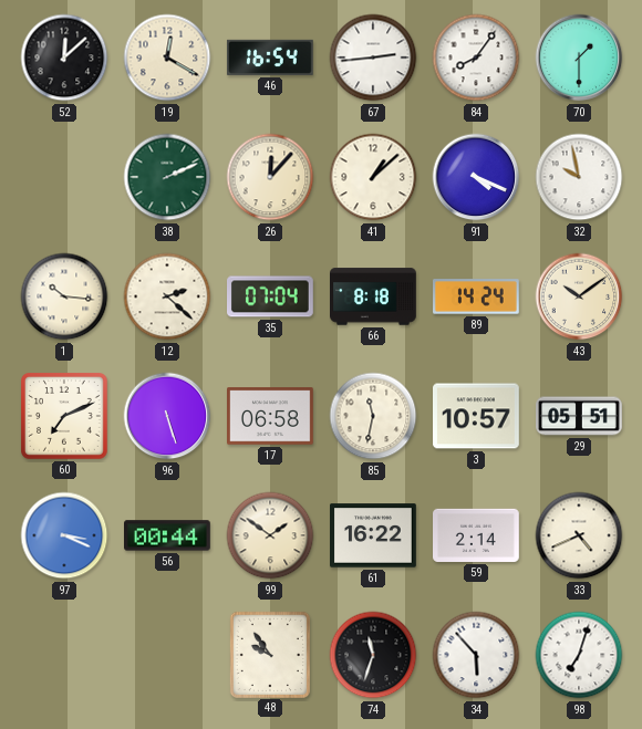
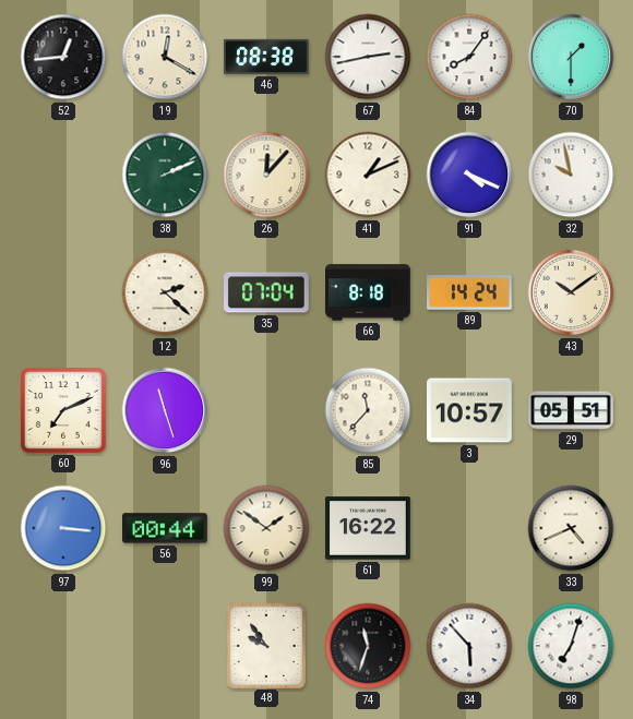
52: 12:08 -> 12:44
46: 16:54 -> 08:38
67: 2:44 -> 2:43
41: 1:08 -> 1:11
1: 10:16 -> none
96: 5:27 -> 11:27
17: 06:58 -> none
85: 11:32 -> 11:37
97: 3:19 -> 3:16
59: 2:14 -> none
